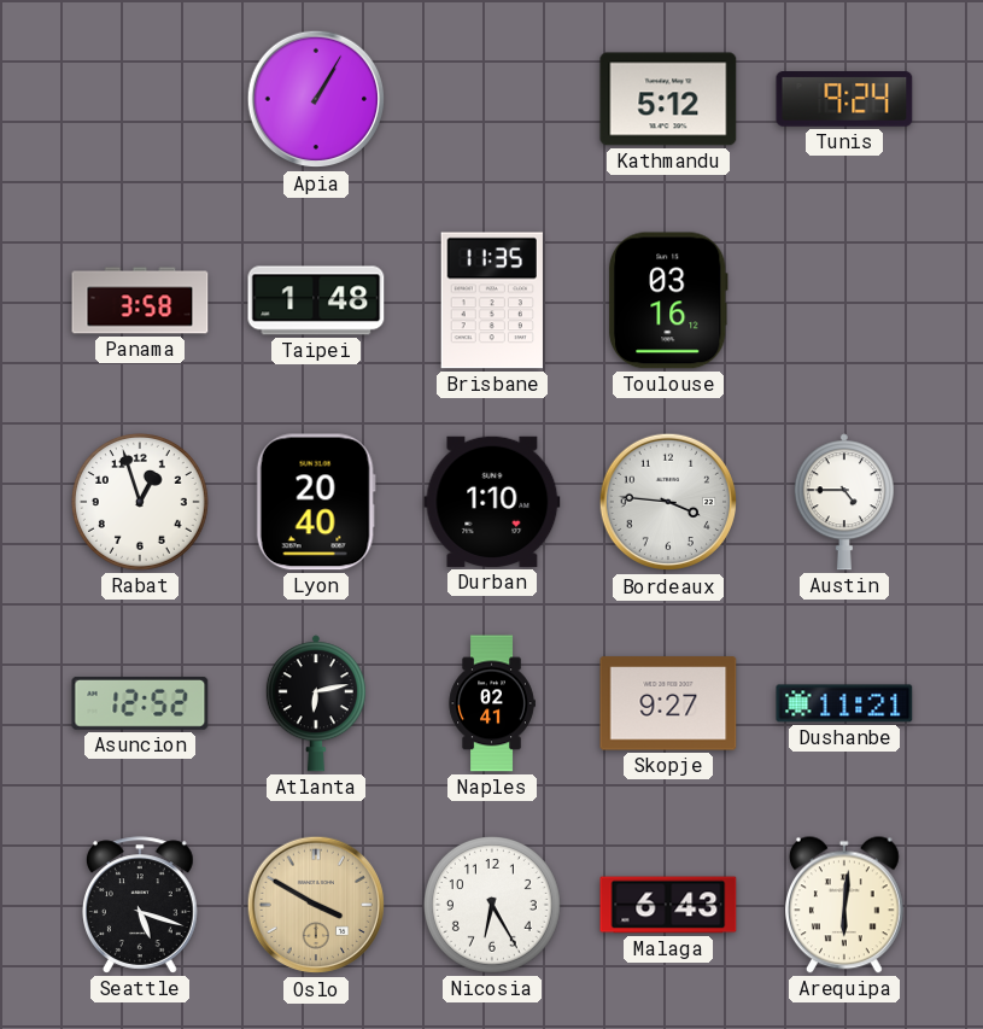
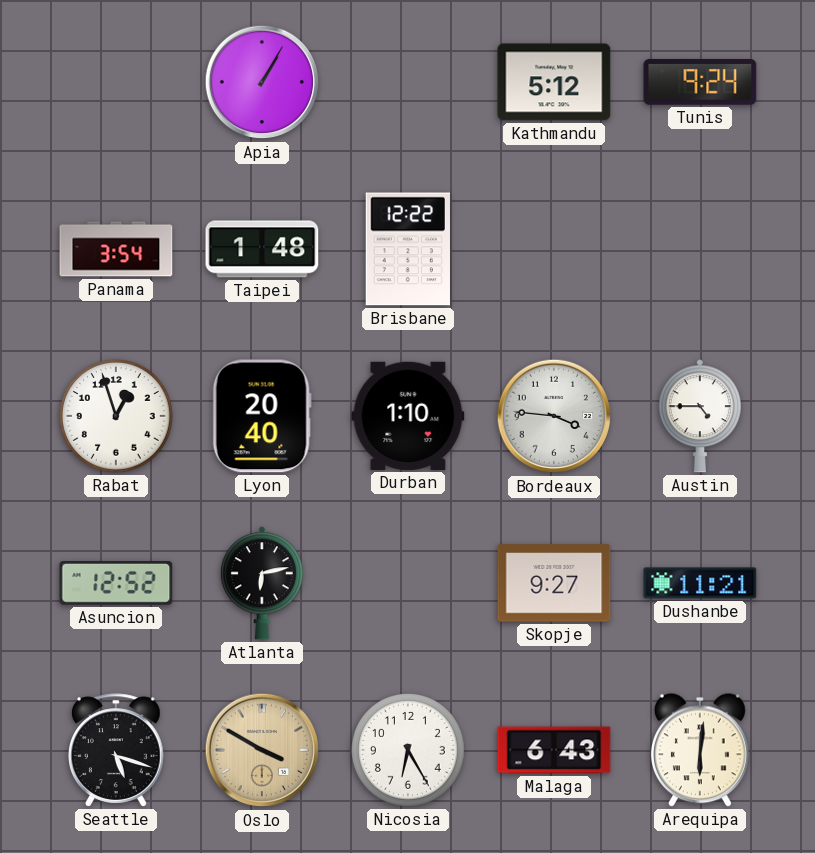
Panama: 3:58 -> 3:54
Brisbane: 11:35 -> 12:22
Toulouse: 03:16 -> none
Naples: 02:41 -> none
